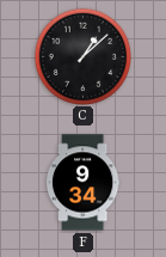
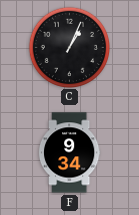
C: 1:08 -> 1:04
